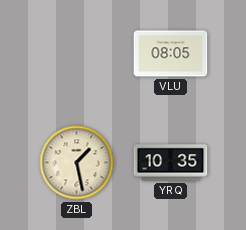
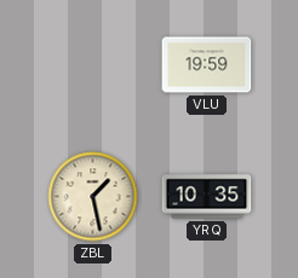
VLU: 08:05 -> 19:59
